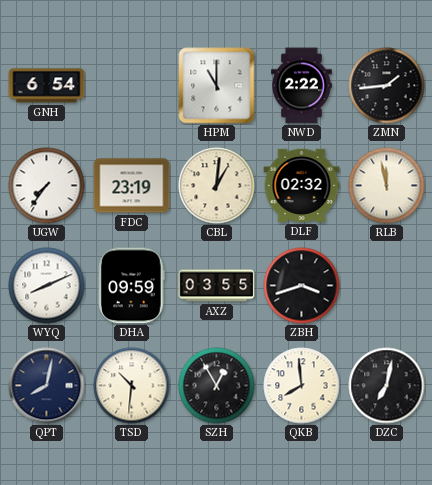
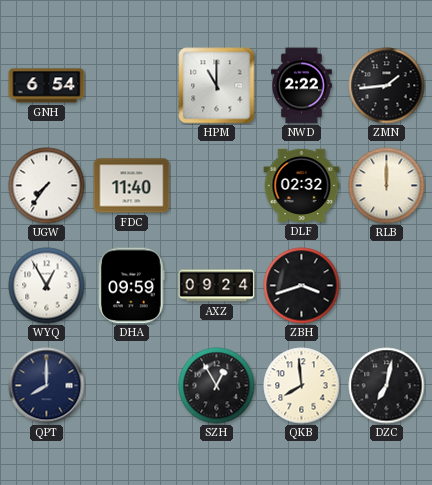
FDC: 23:19 -> 11:40
CBL: 1:01 -> none
RLB: 11:58 -> 12:00
WYQ: 8:11 -> 12:55
AXZ: 03:55 -> 09:24
QPT: 8:02 -> 8:00
TSD: 10:31 -> none
